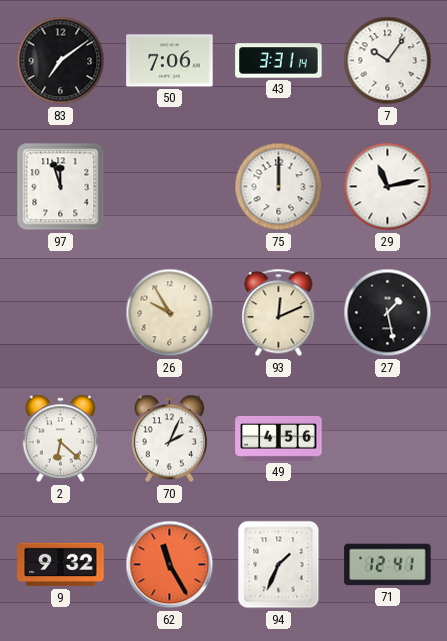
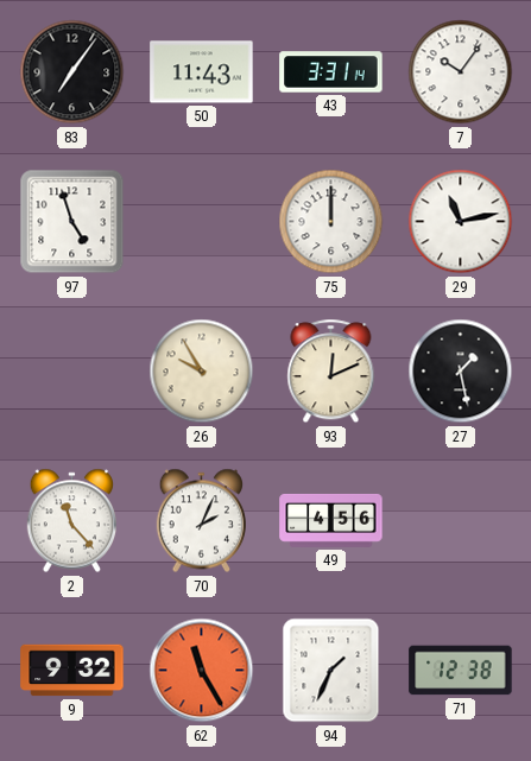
83: 7:09 -> 7:06
50: 7:06 -> 11:43
97: 11:57 -> 4:57
2: 6:22 -> 11:23
71: 12:41 -> 12:38
